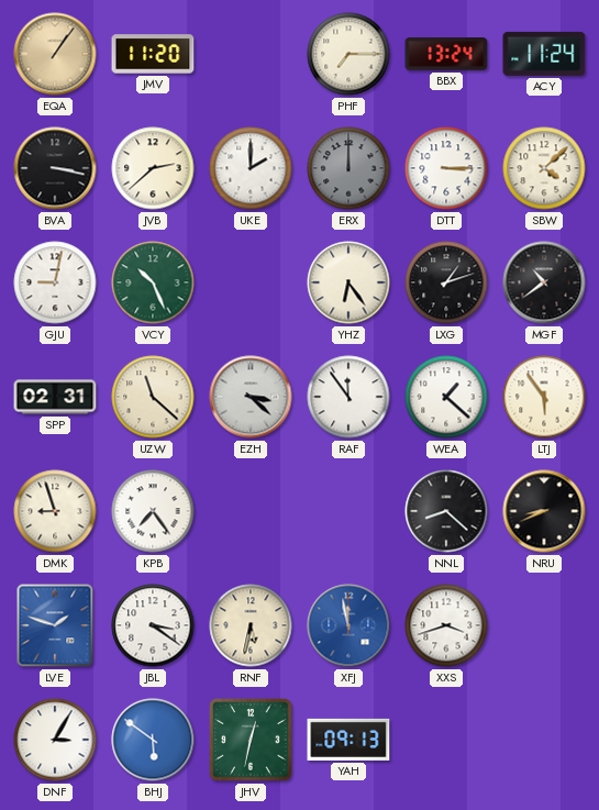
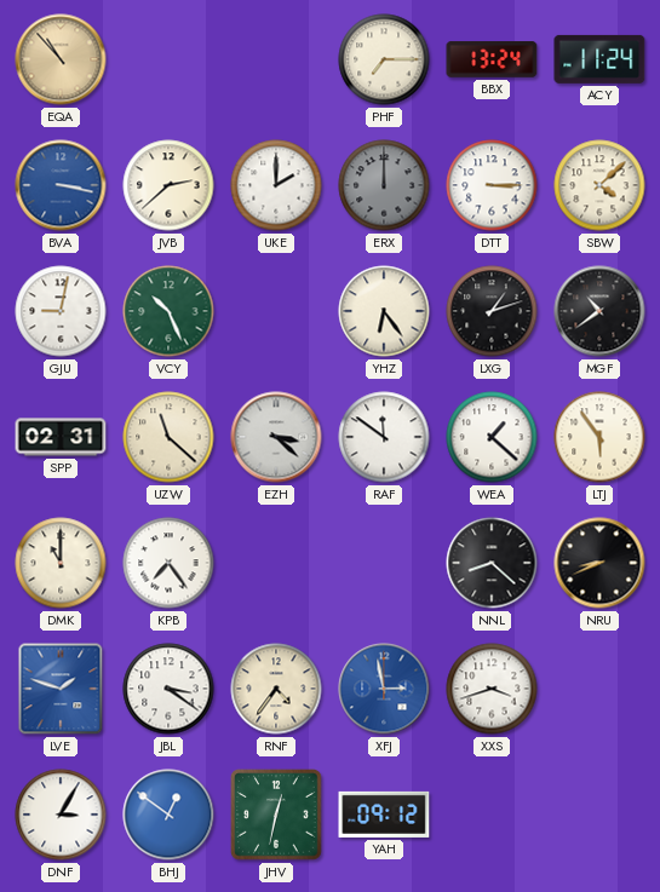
EQA: 1:06 -> 10:53
JMV: 11:20 -> none
BVA dial: black -> blue
RAF: 11:54 -> 11:51
DMK: 8:57 -> 11:00
RNF: 5:32 -> 4:36
XFJ: 11:58 -> 2:58
BHJ: 5:51 -> 12:51
YAH: 09:13 -> 09:12
